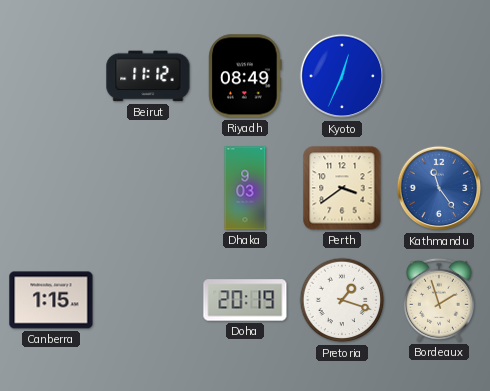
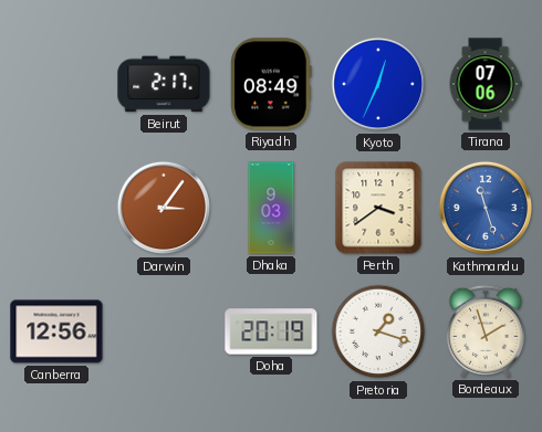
Beirut: 11:12 -> 2:17
Tirana: none -> 07:06
Darwin: none -> 3:06
Kathmandu: 11:24 -> 11:27
Canberra: 1:15 -> 12:56
